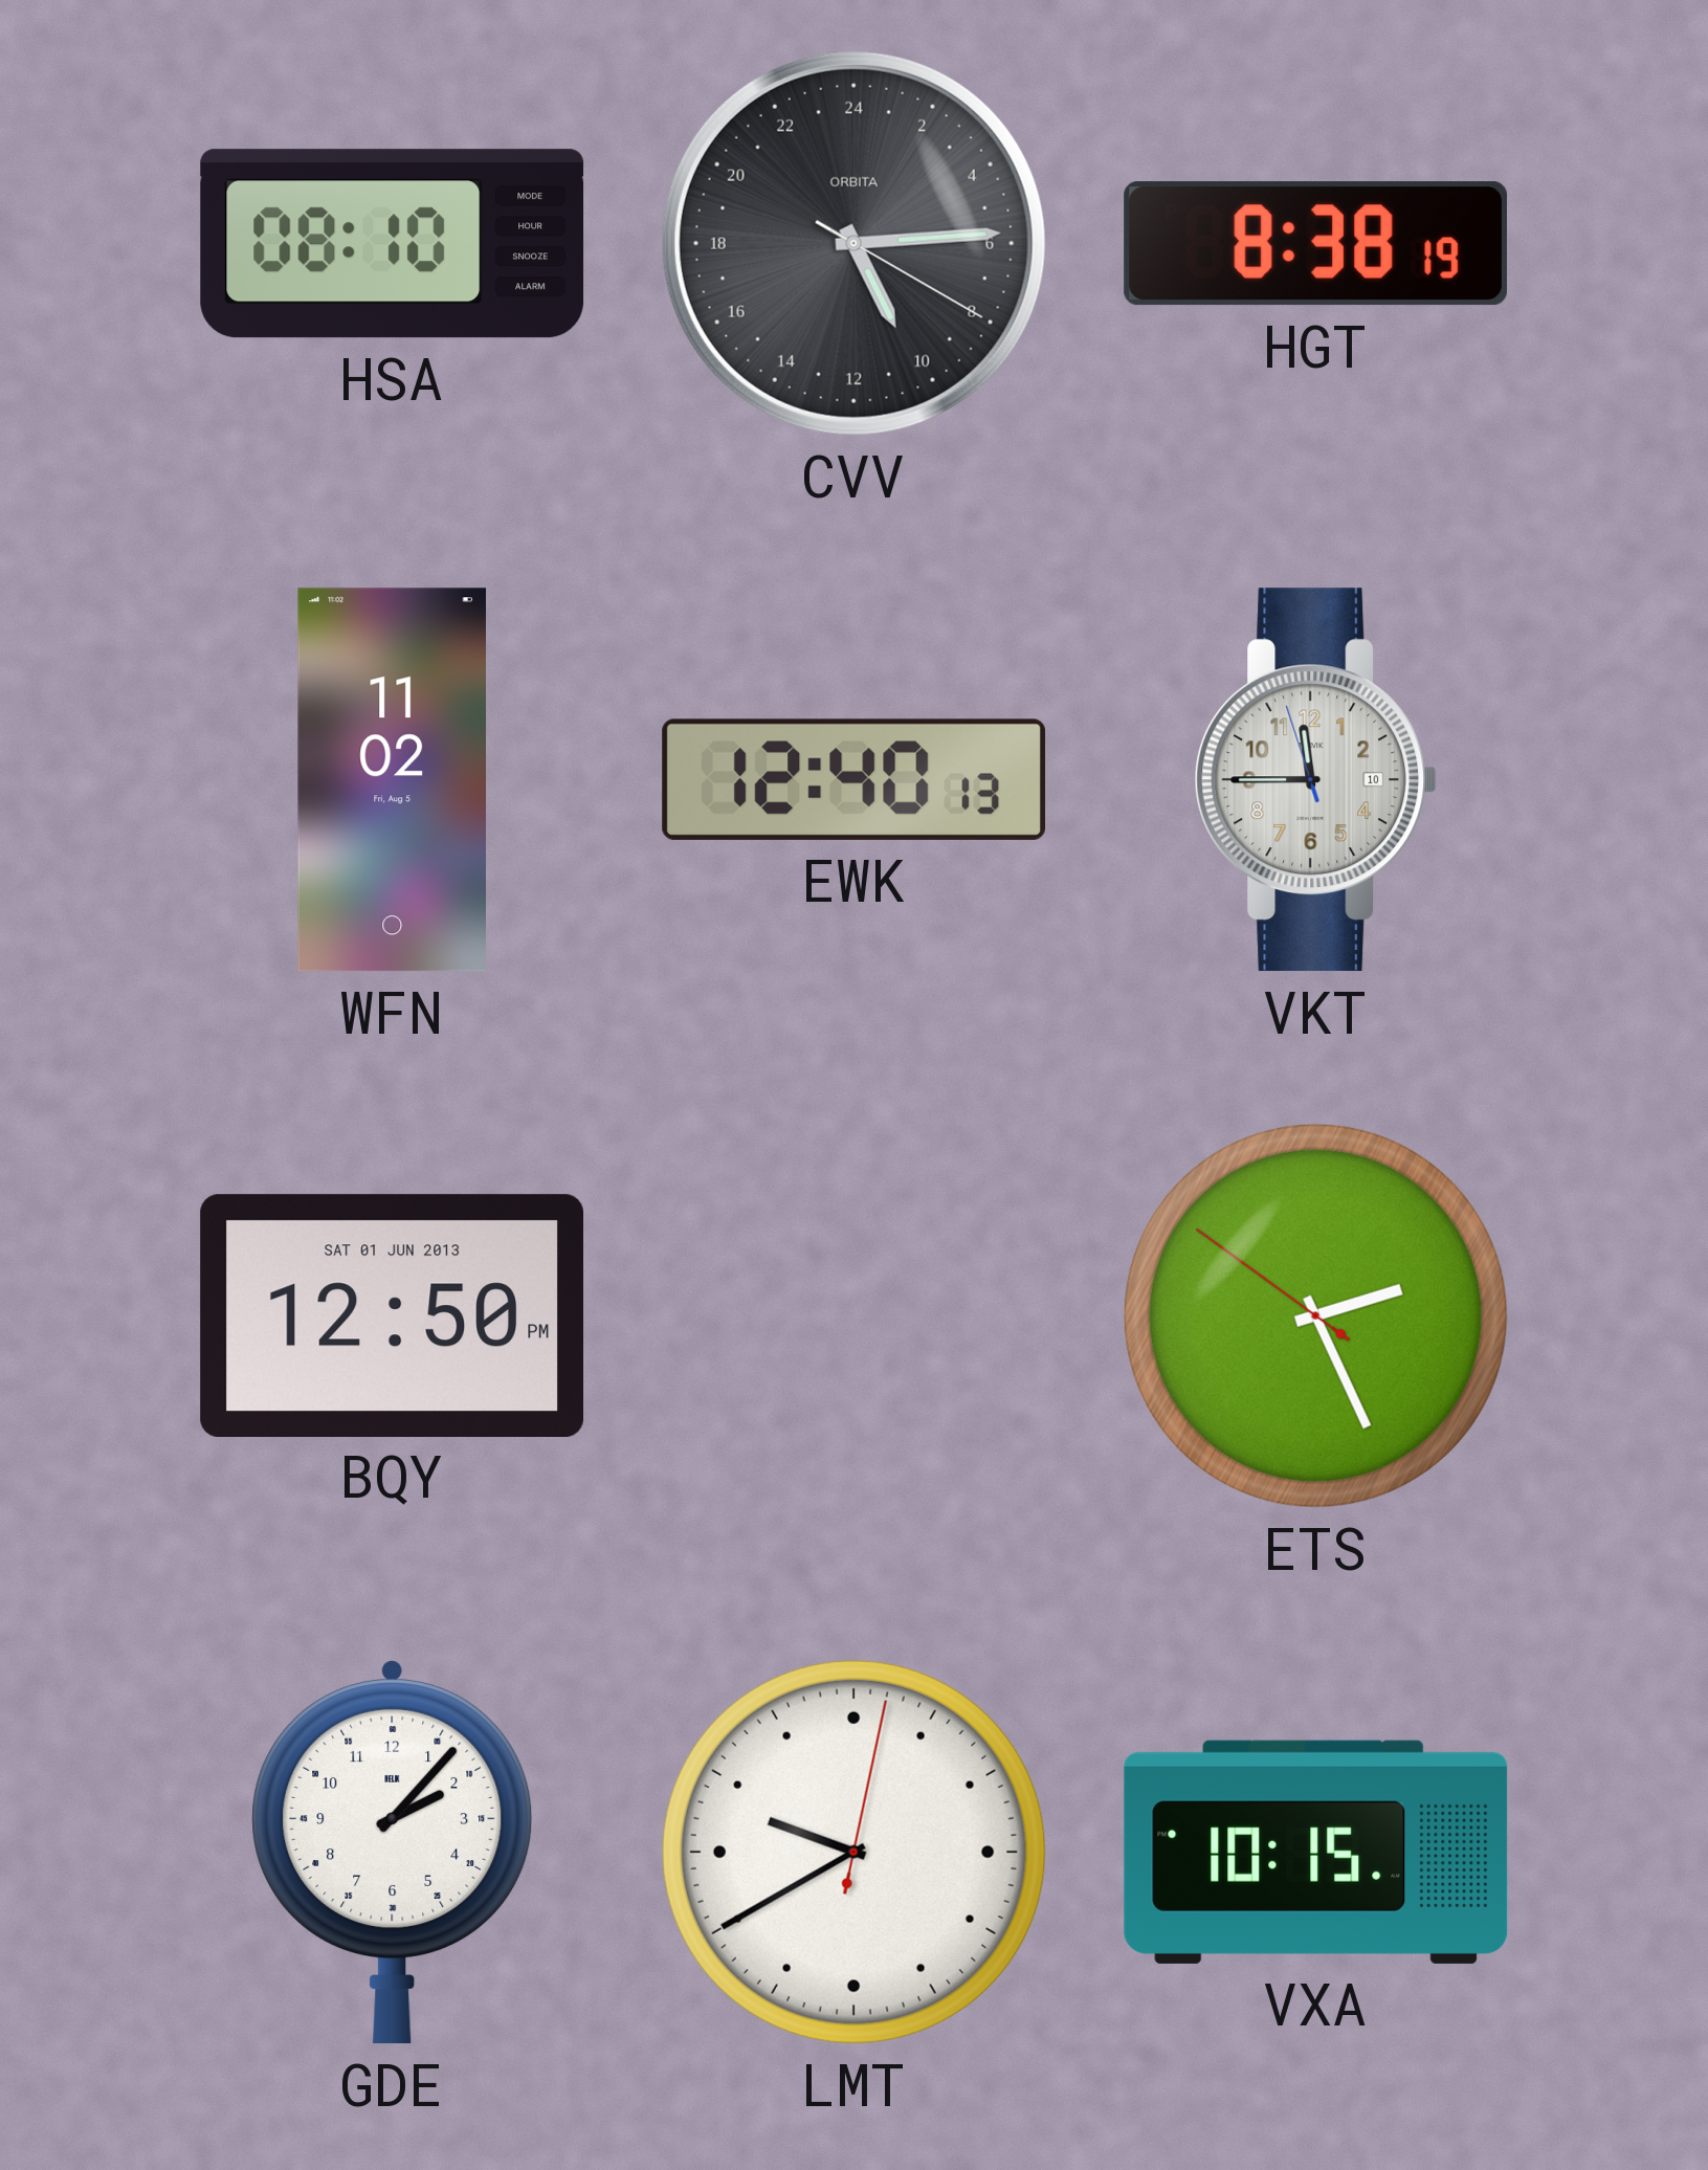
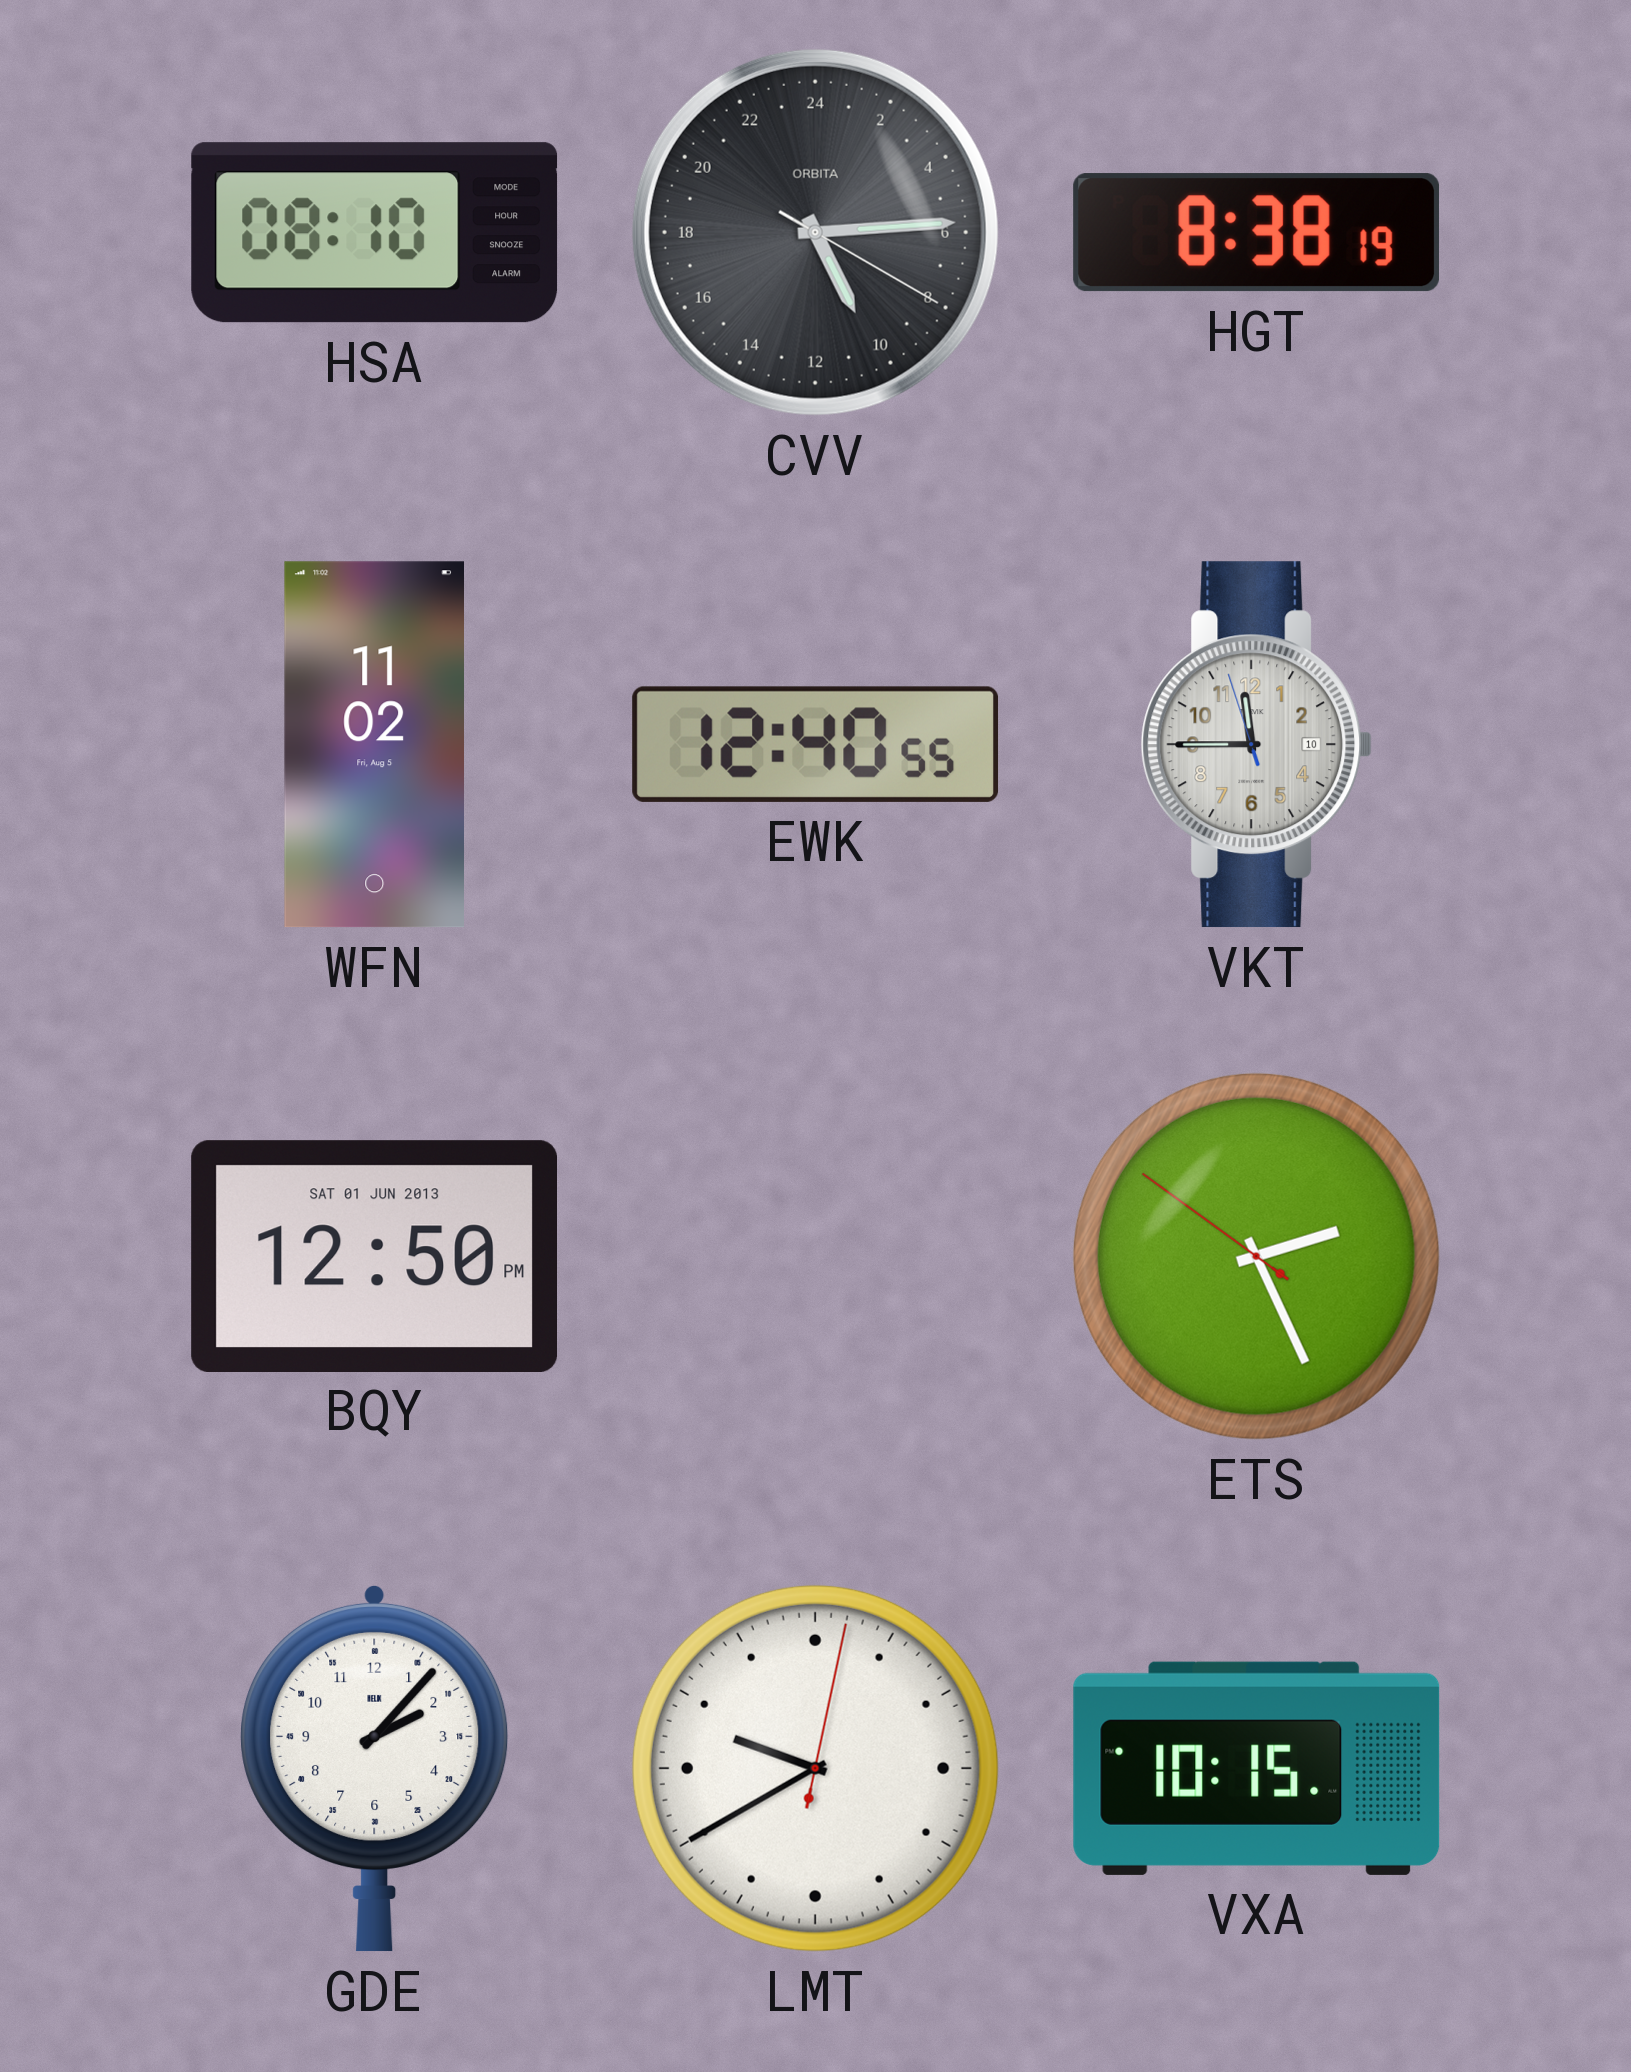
EWK: 12:40:13 -> 12:40:55
